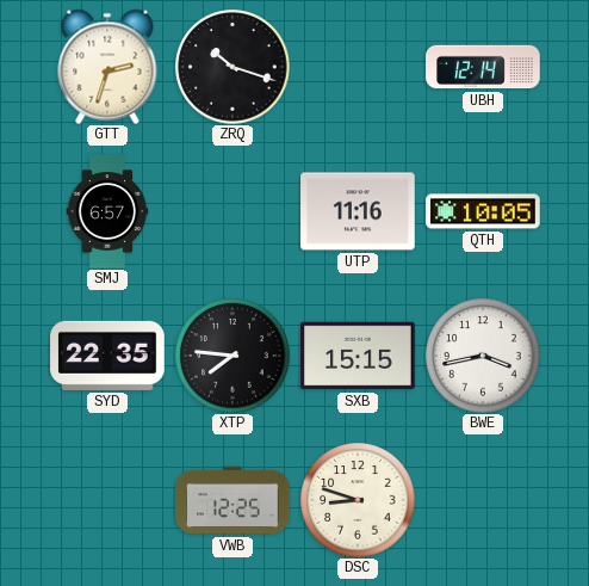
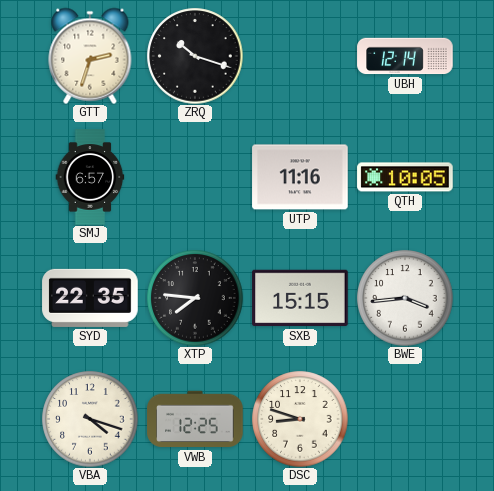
BWE: 3:43 -> 3:44
VBA: none -> 4:18
